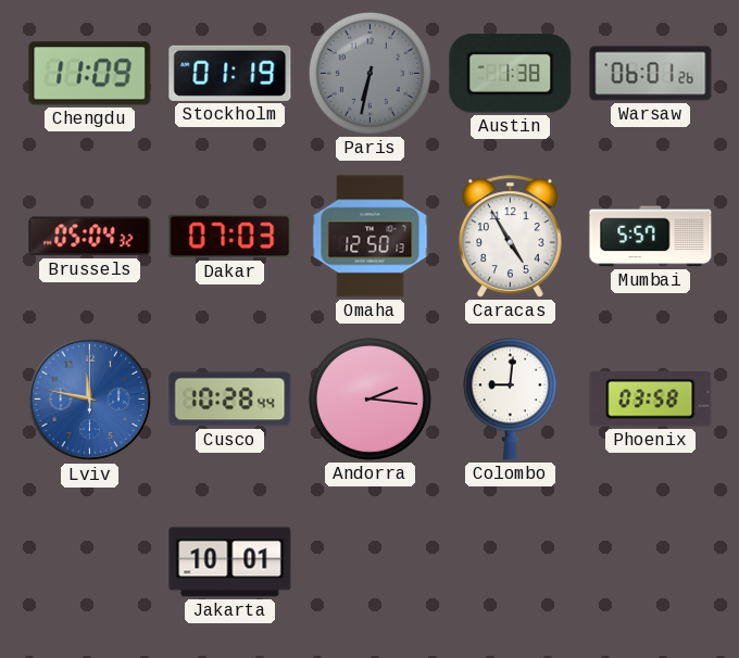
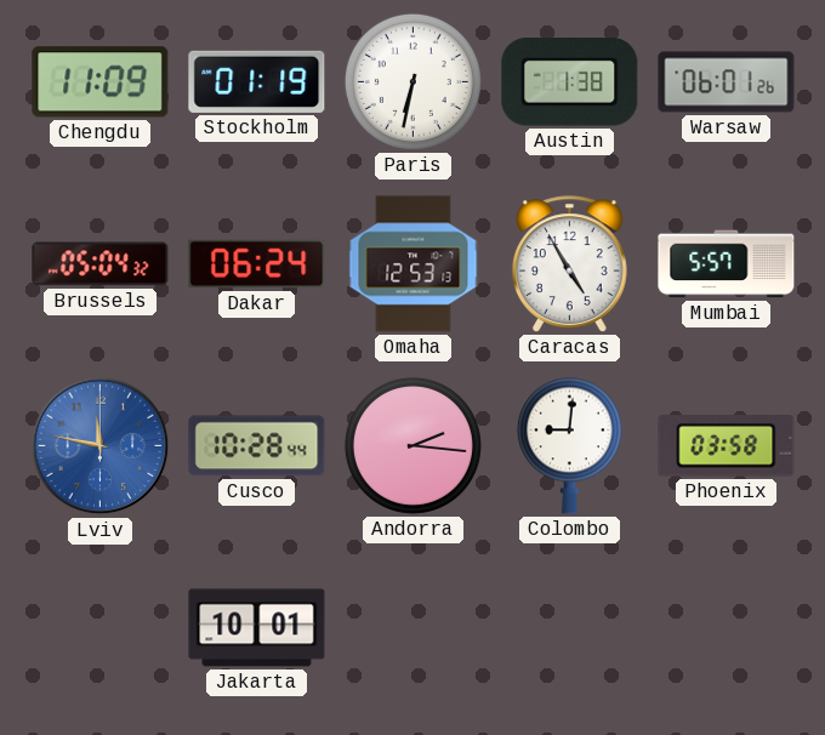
Paris dial: grey -> white
Dakar: 07:03 -> 06:24
Omaha: 12:50 -> 12:53
